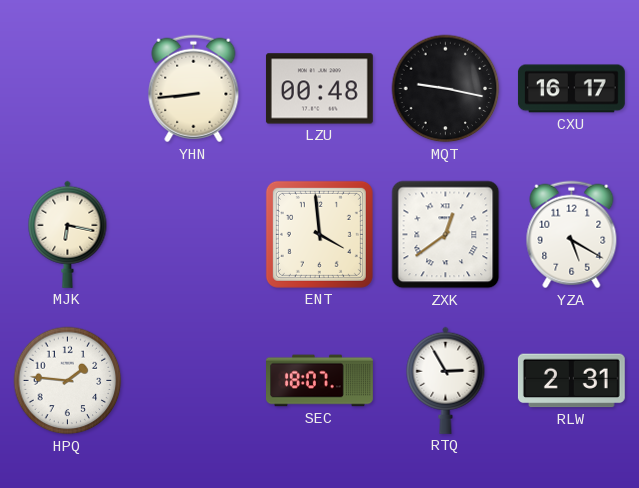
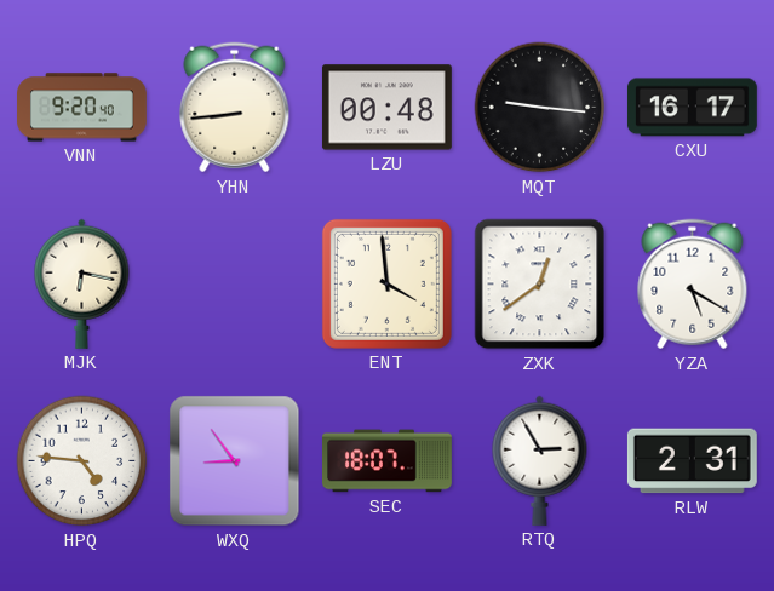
VNN: none -> 9:20
MQT: 9:17 -> 9:16
HPQ: 1:46 -> 4:46
WXQ: none -> 8:54
